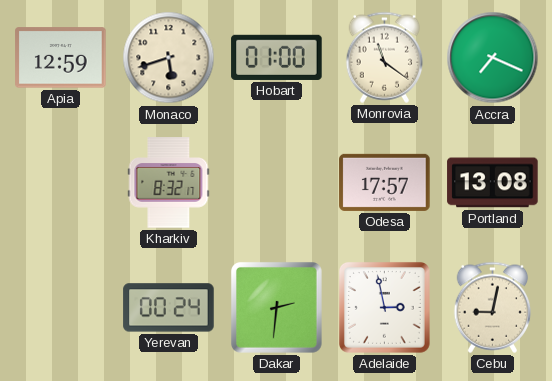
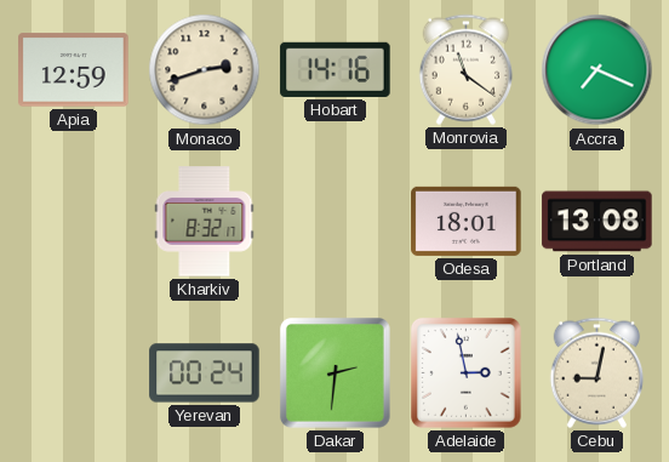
Monaco: 5:42 -> 2:42
Hobart: 01:00 -> 14:16
Odesa: 17:57 -> 18:01
